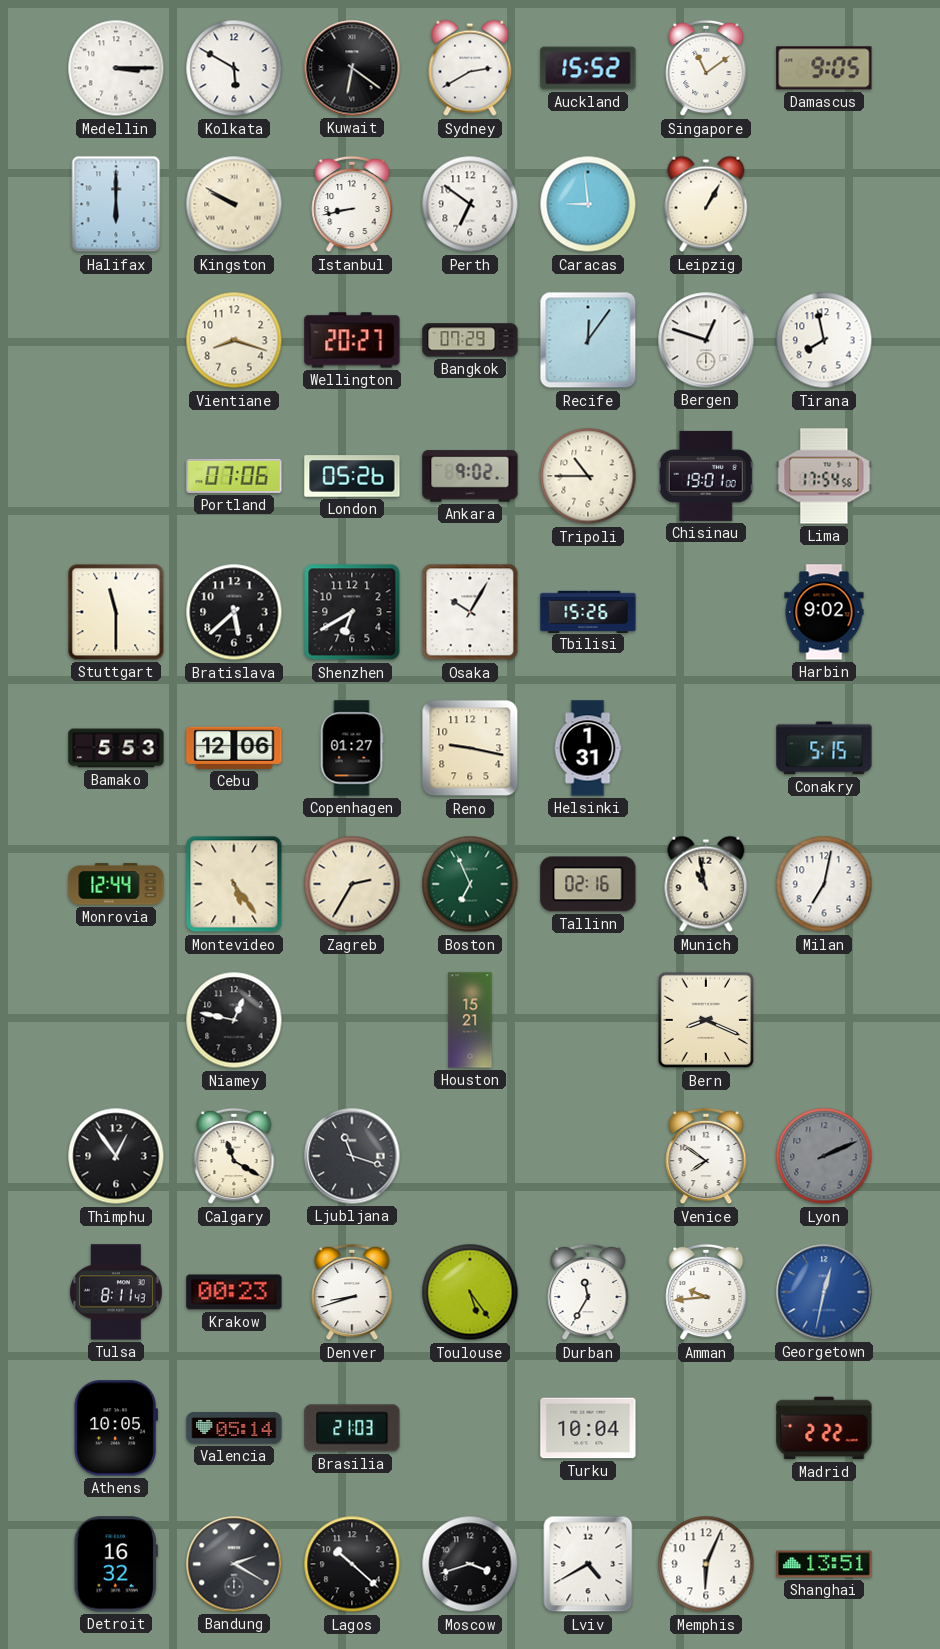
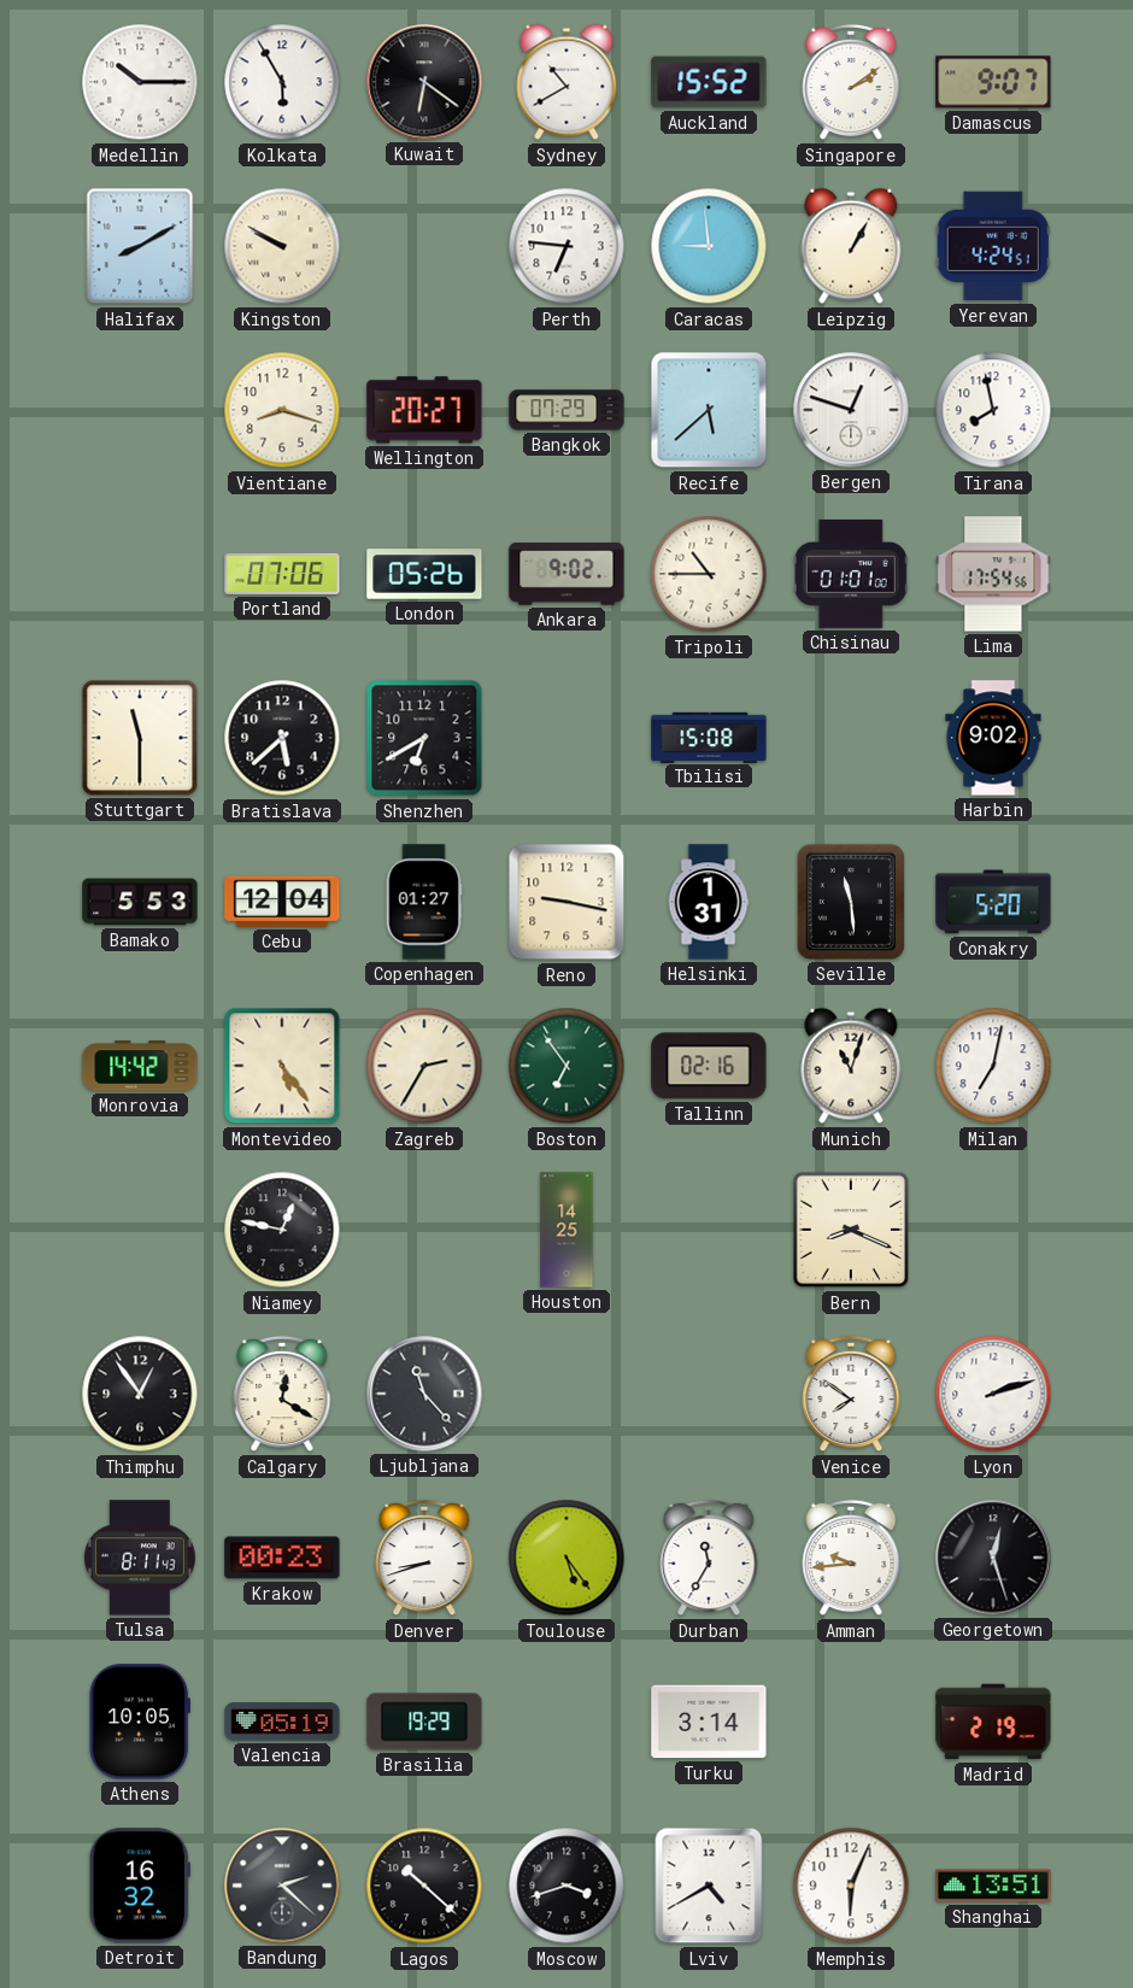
Medellin: 3:15 -> 10:15
Kolkata: 5:50 -> 5:55
Sydney: 2:40 -> 10:40
Singapore: 11:09 -> 2:09
Damascus: 9:05 -> 9:07
Halifax: 6:00 -> 8:10
Istanbul: 8:43 -> none
Perth: 6:51 -> 6:46
Yerevan: none -> 4:24
Recife: 12:06 -> 5:38
Chisinau: 19:01 -> 01:01
Osaka: 10:05 -> none
Tbilisi: 15:26 -> 15:08
Cebu: 12:06 -> 12:04
Seville: none -> 11:29
Conakry: 5:15 -> 5:20
Monrovia: 12:44 -> 14:42
Boston: 6:56 -> 6:54
Munich: 10:58 -> 11:03
Houston: 15:21 -> 14:25
Calgary: 11:20 -> 12:20
Ljubljana: 11:18 -> 11:23
Lyon: 2:11 -> 2:12
Lyon dial: grey -> white
Georgetown: 12:32 -> 12:27
Georgetown dial: blue -> black
Valencia: 05:14 -> 05:19
Brasilia: 21:03 -> 19:29
Turku: 10:04 -> 3:14
Madrid: 2:22 -> 2:19
Bandung: 2:20 -> 2:22
